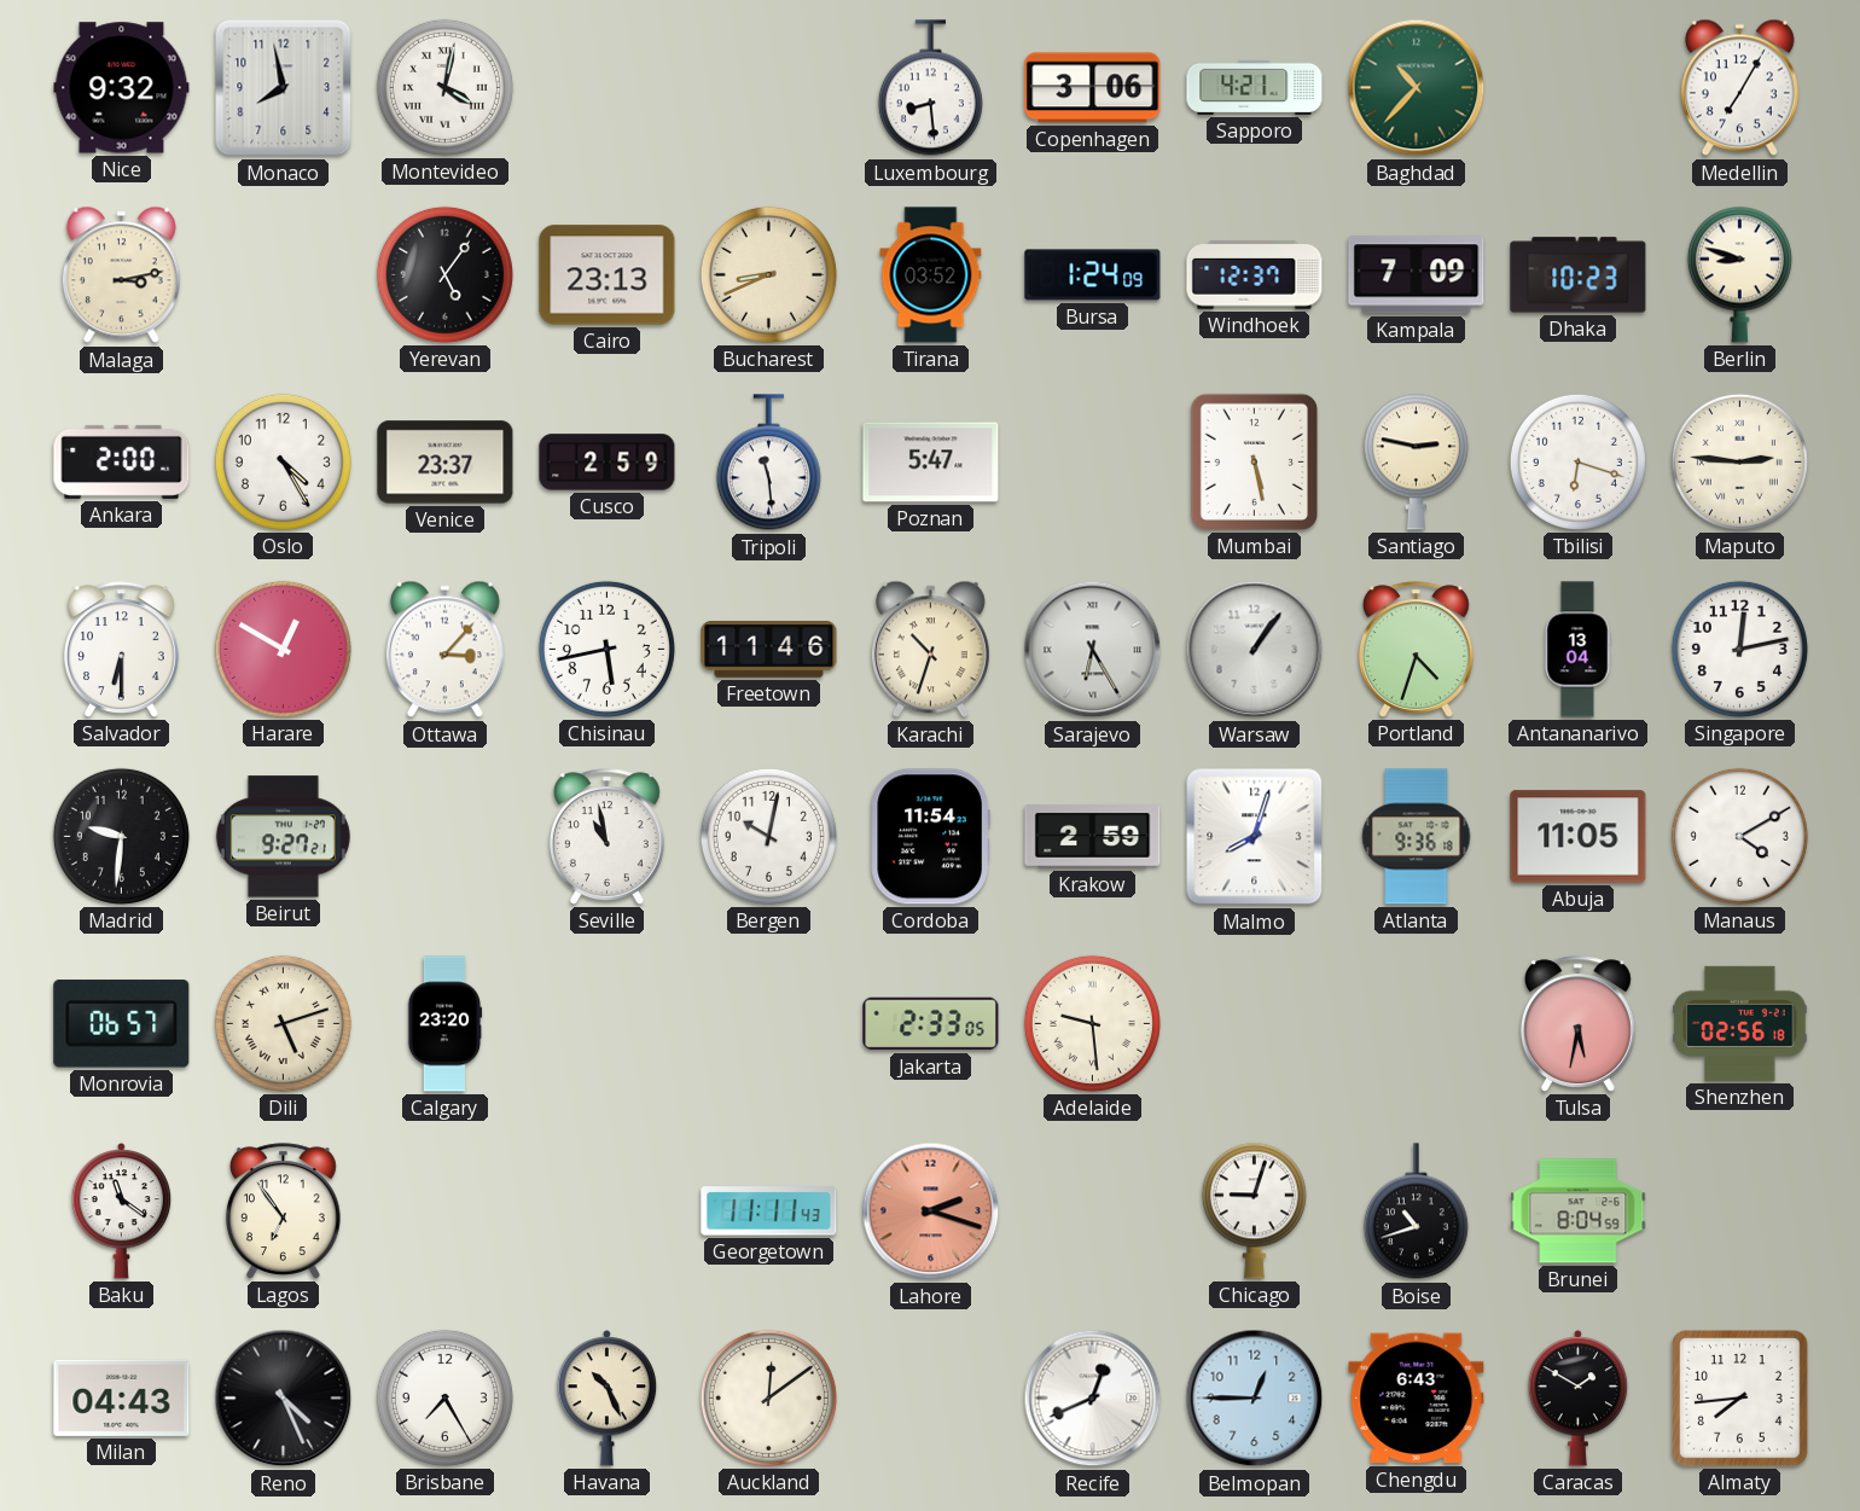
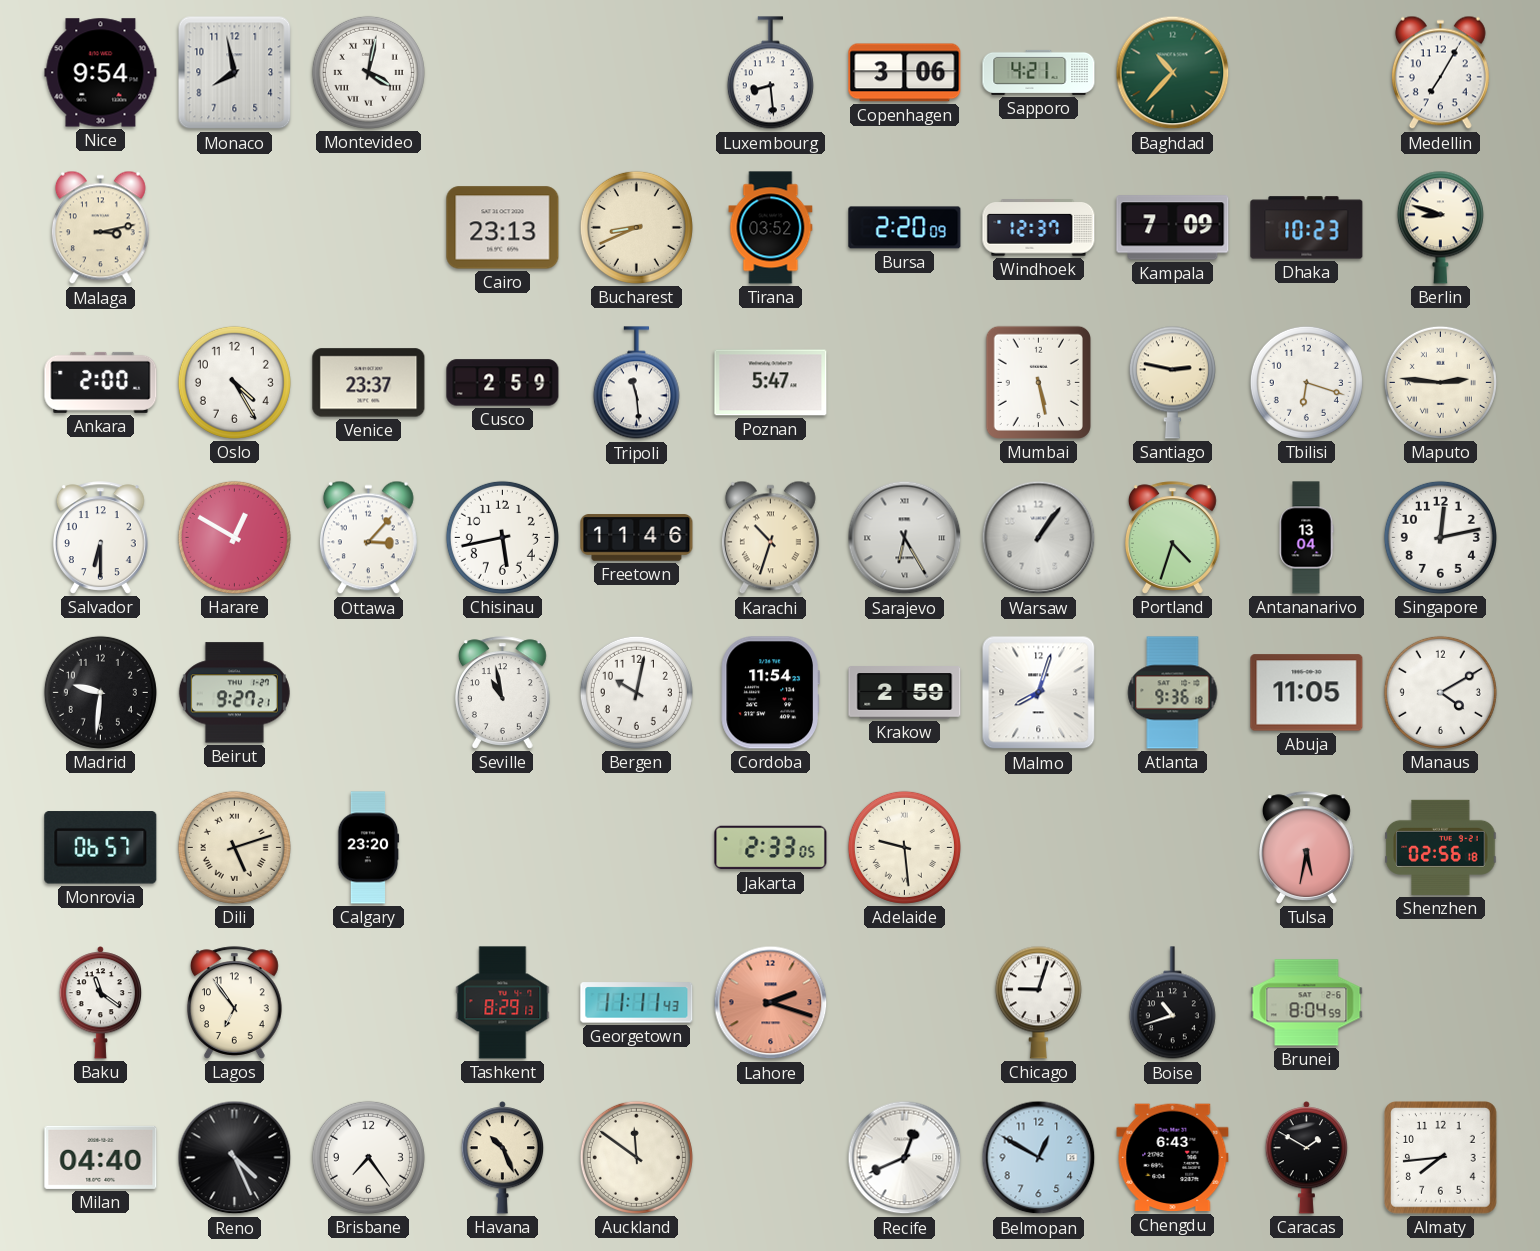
Nice: 9:32 -> 9:54
Yerevan: 5:06 -> none
Bursa: 1:24 -> 2:20
Tashkent: none -> 8:29
Milan: 04:43 -> 04:40
Brisbane: 7:25 -> 7:24
Auckland: 12:09 -> 11:51
Belmopan: 12:45 -> 12:50
